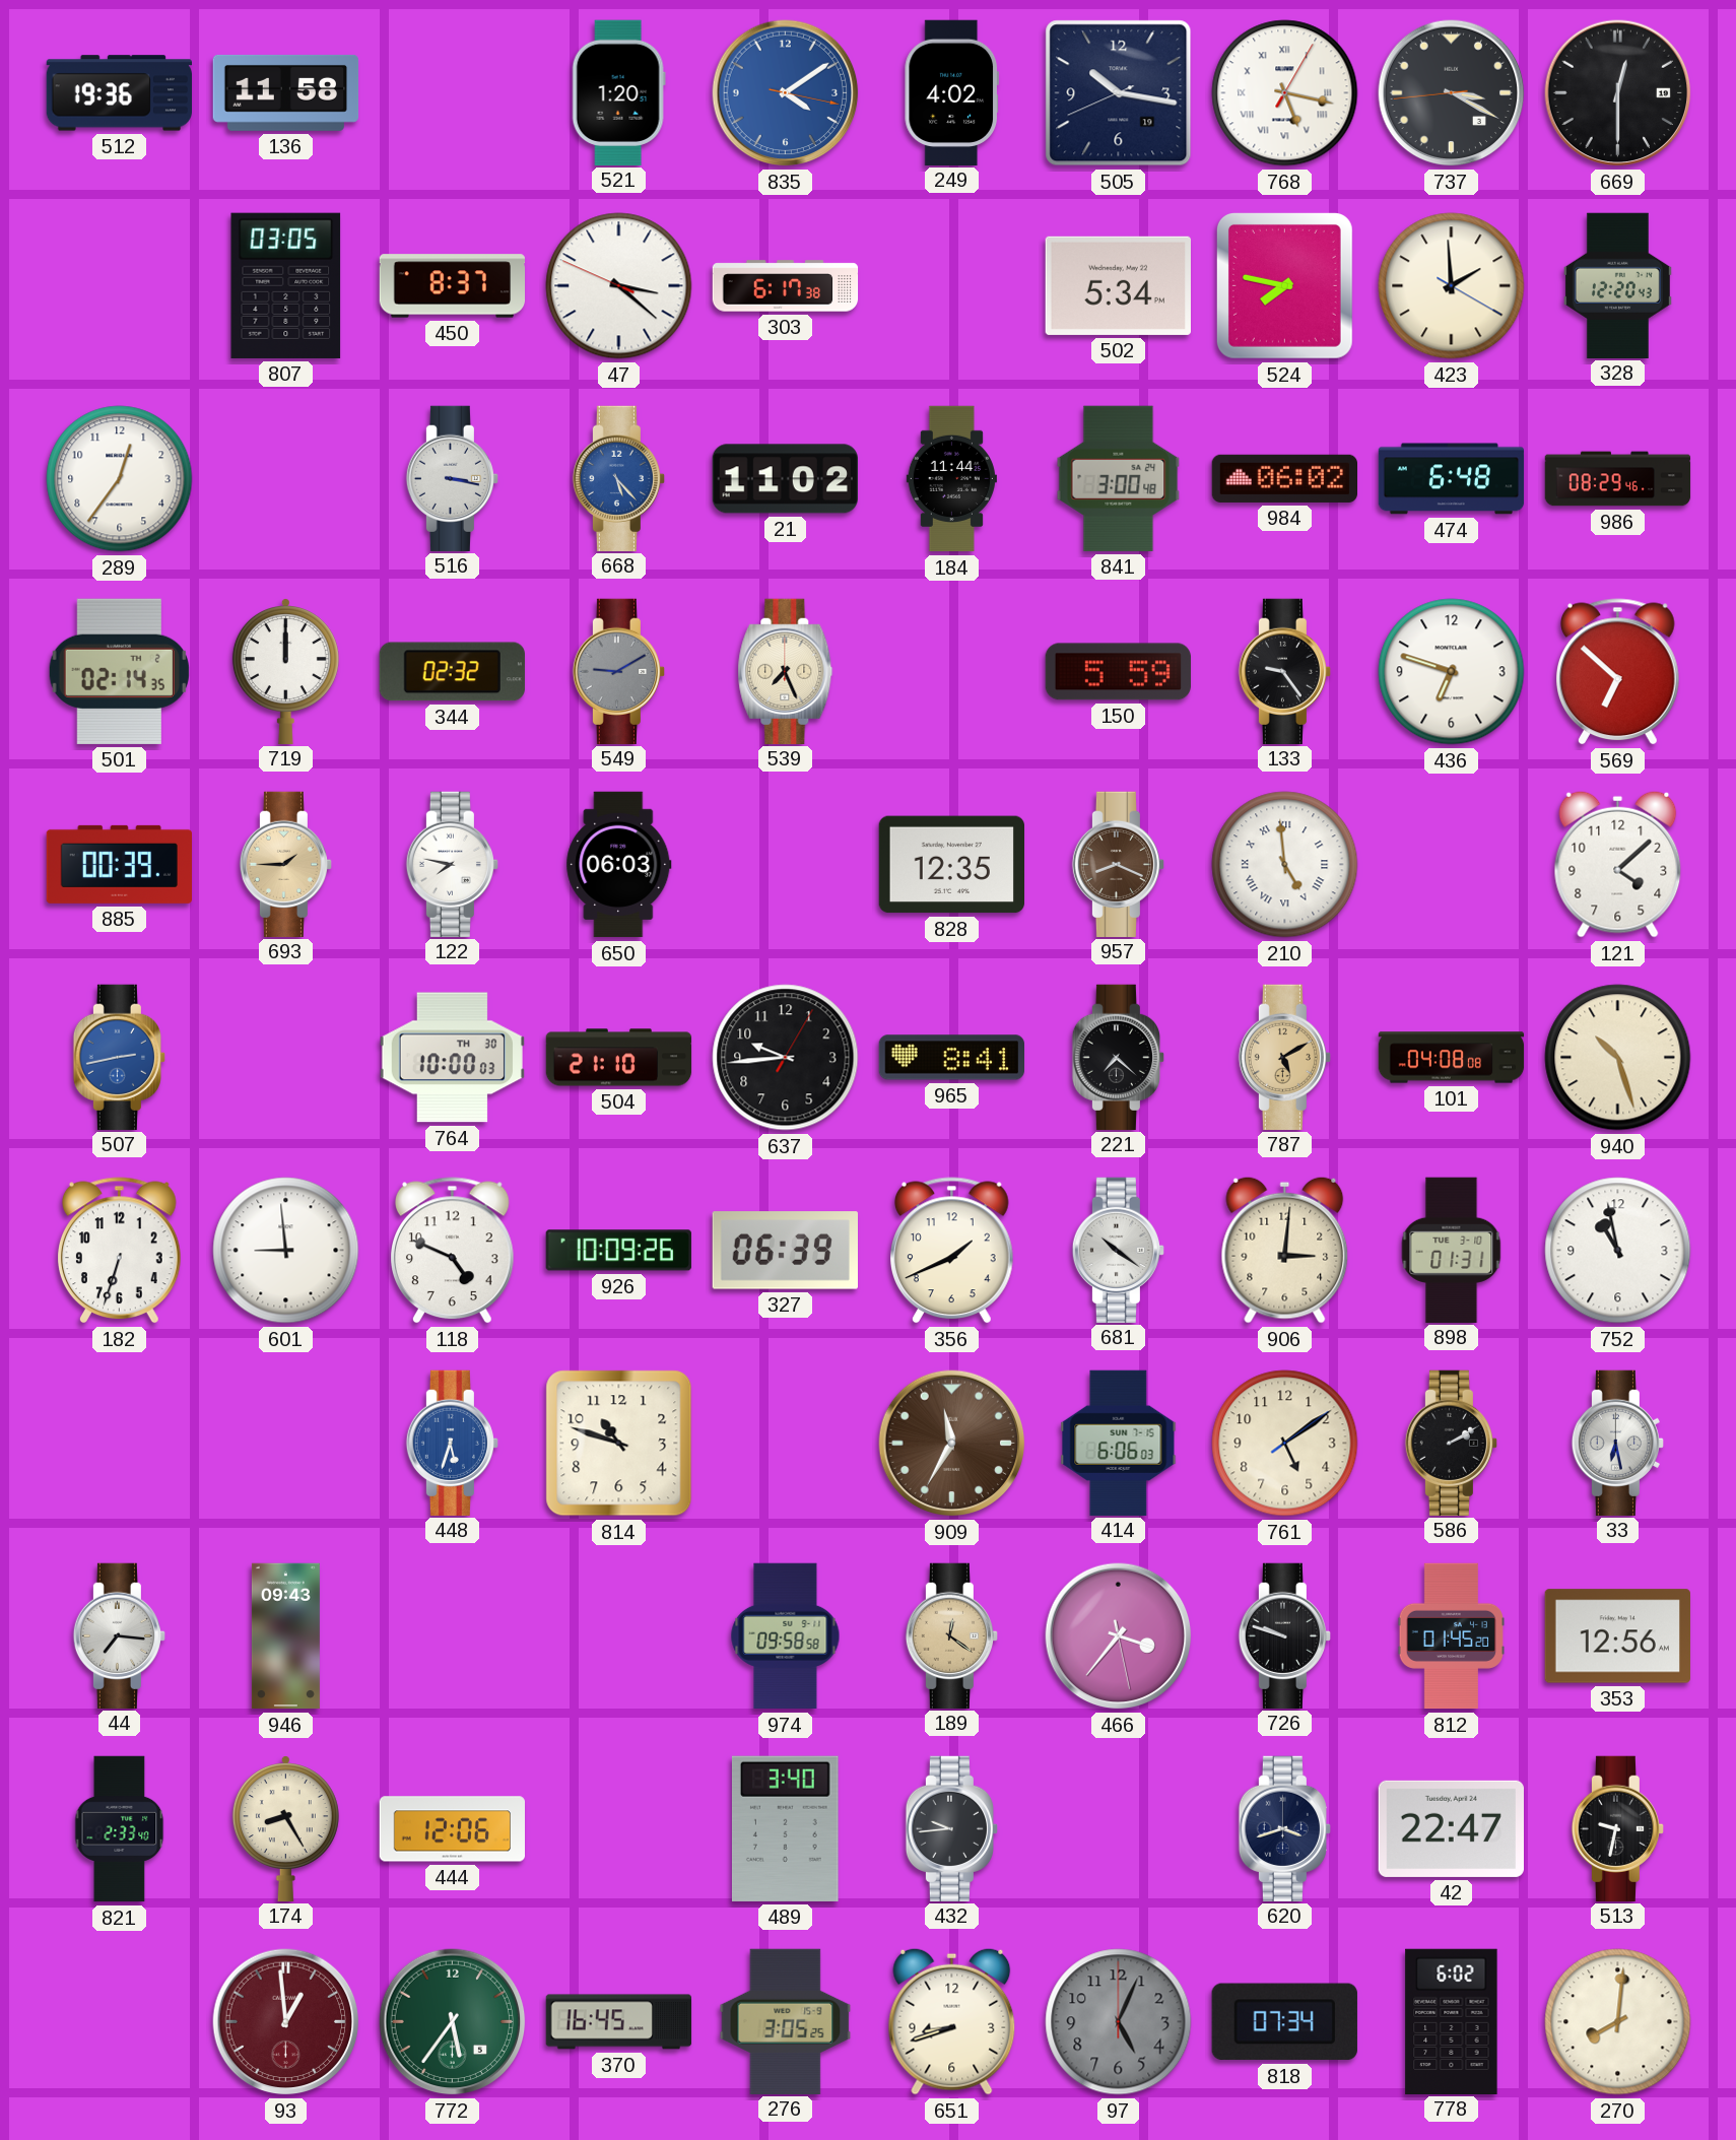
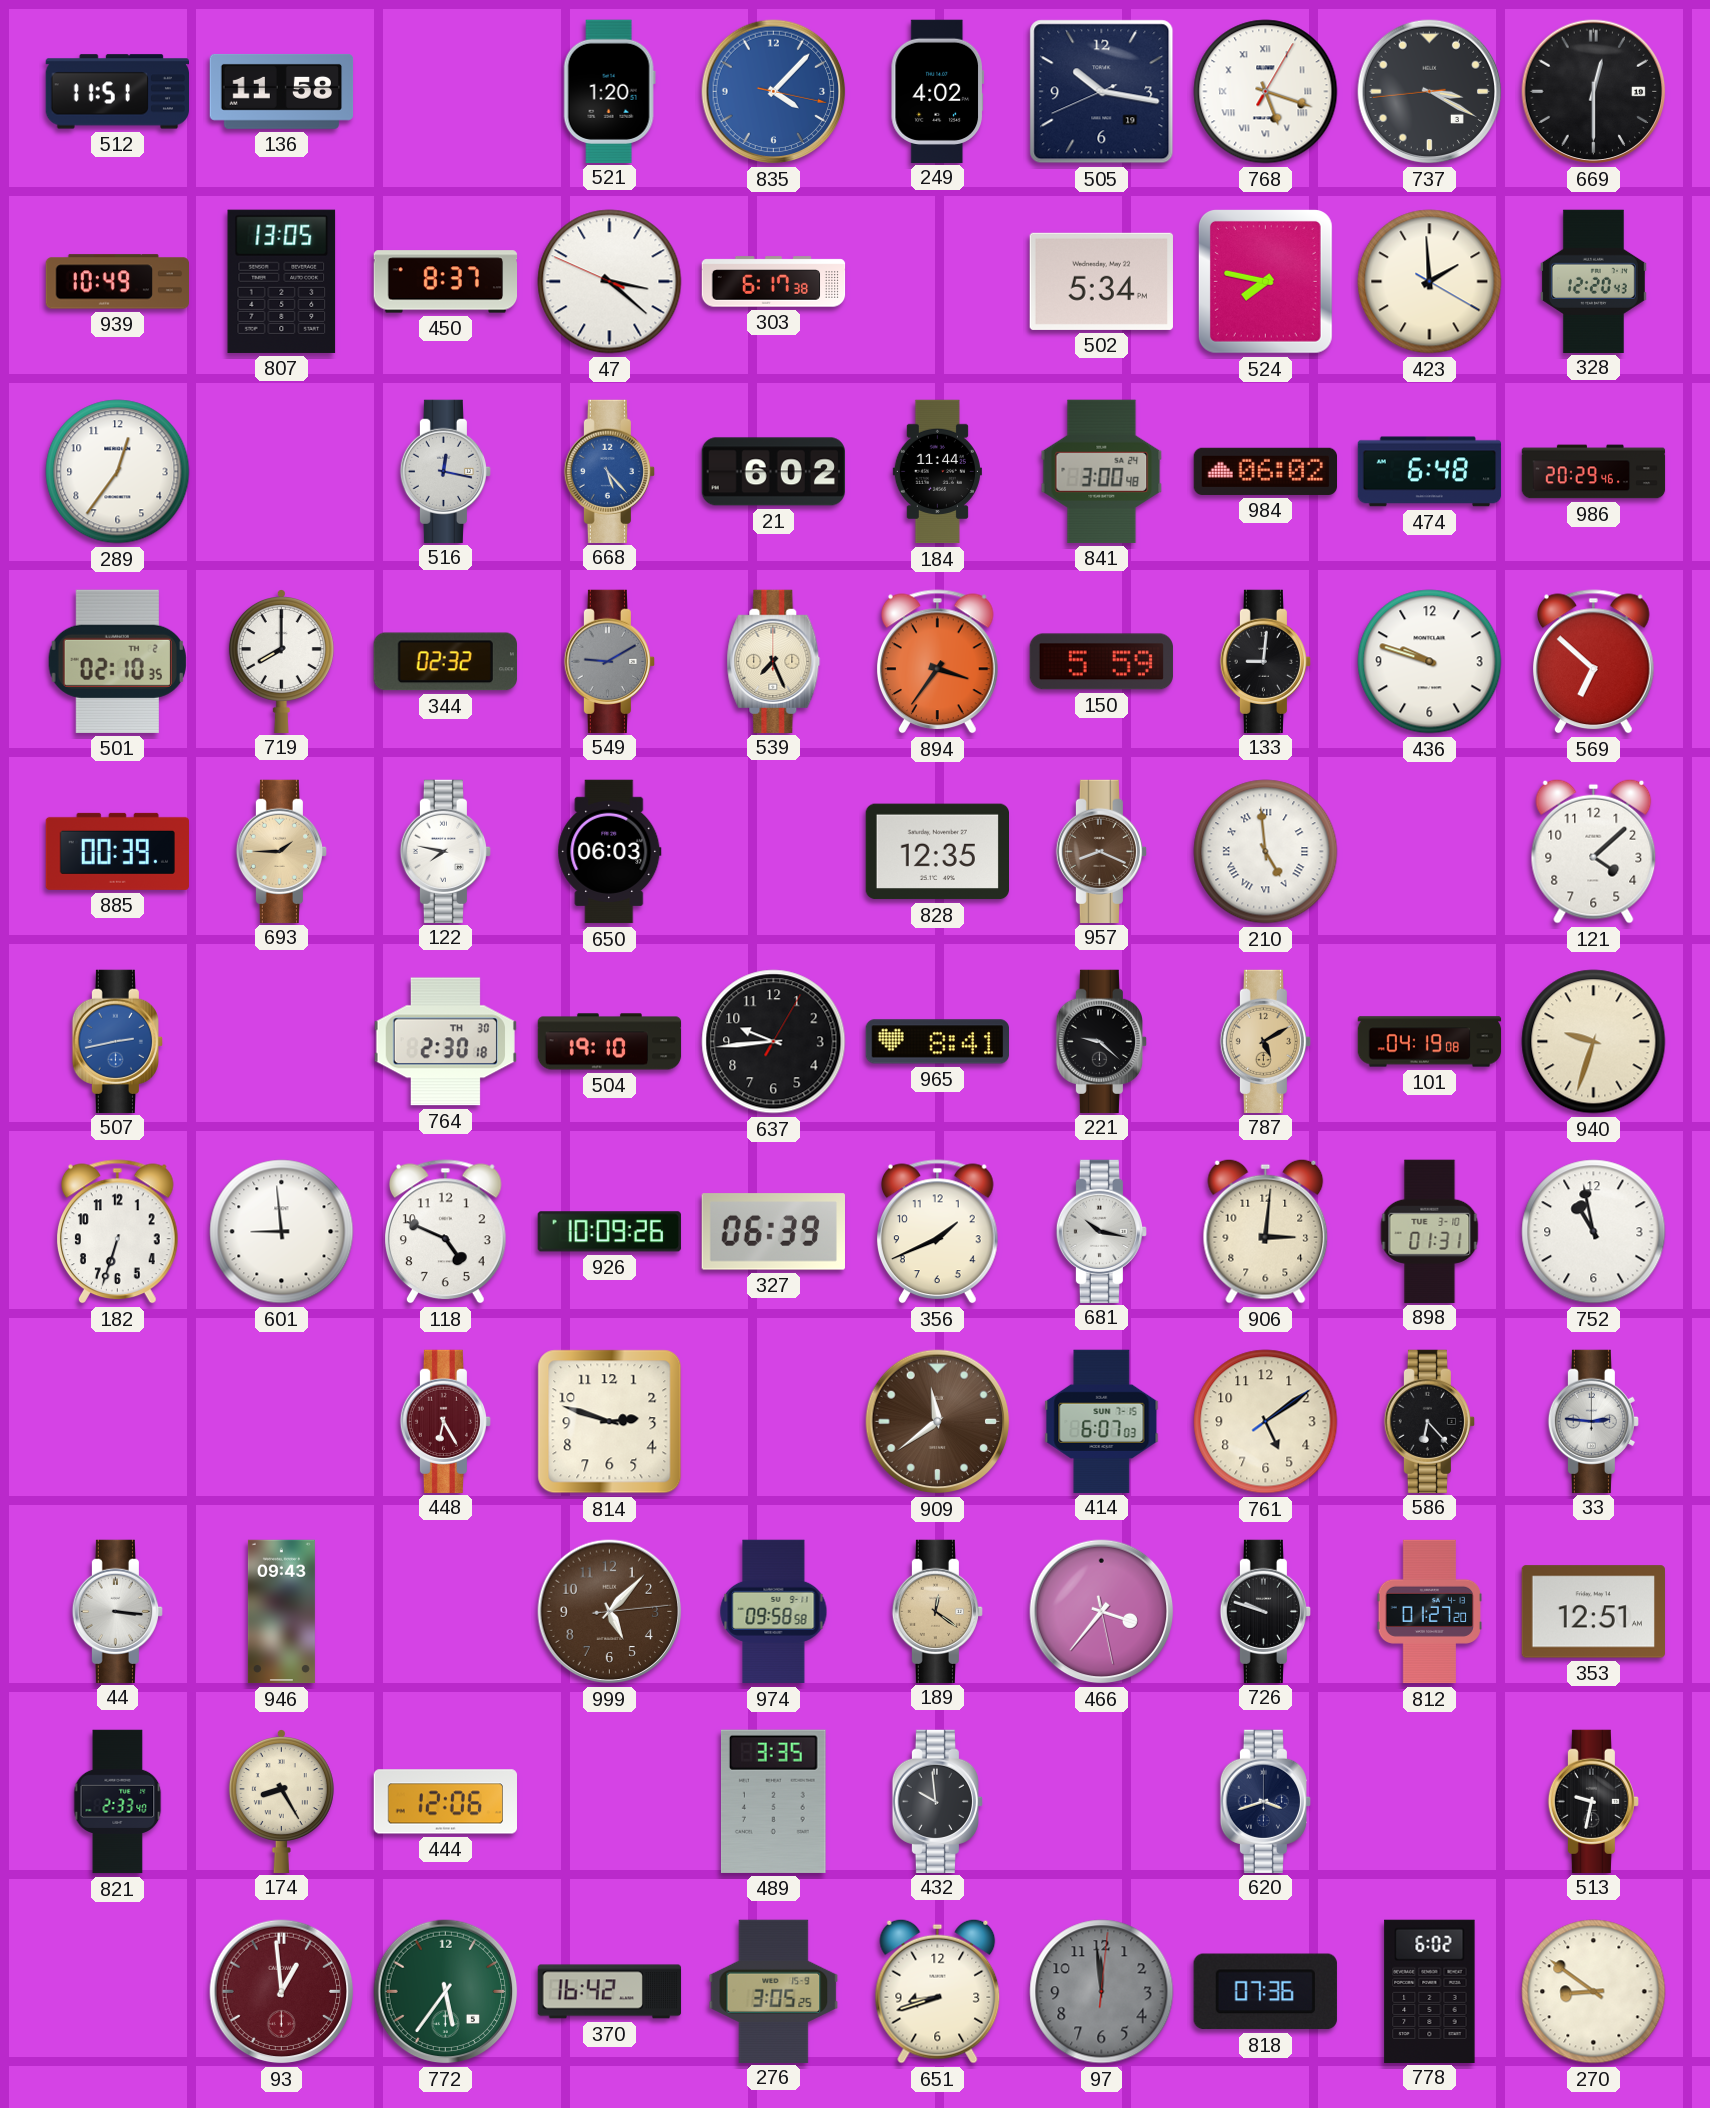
512: 19:36 -> 11:51
835: 4:09 -> 4:07
768: 5:17 -> 5:18
939: none -> 10:49
807: 03:05 -> 13:05
516: 3:17 -> 12:17
21: 11:02 -> 6:02
986: 08:29 -> 20:29
501: 02:14 -> 02:10
719: 12:00 -> 8:00
894: none -> 3:36
133: 9:24 -> 9:01
436: 6:48 -> 9:48
764: 10:00 -> 2:30
504: 21:10 -> 19:10
221: 7:22 -> 9:22
101: 04:08 -> 04:19
940: 10:27 -> 9:33
681: 10:21 -> 10:17
448: 5:33 -> 6:25
448 dial: blue -> burgundy
814: 10:48 -> 2:48
909: 11:35 -> 11:39
414: 6:06 -> 6:07
586: 2:10 -> 6:23
33: 6:28 -> 2:46
44: 7:16 -> 3:16
999: none -> 5:07
812: 01:45 -> 01:27
353: 12:56 -> 12:51
489: 3:40 -> 3:35
432: 9:44 -> 9:59
42: 22:47 -> none
370: 16:45 -> 16:42
97: 5:04 -> 11:59
818: 07:34 -> 07:36
270: 8:01 -> 8:51
